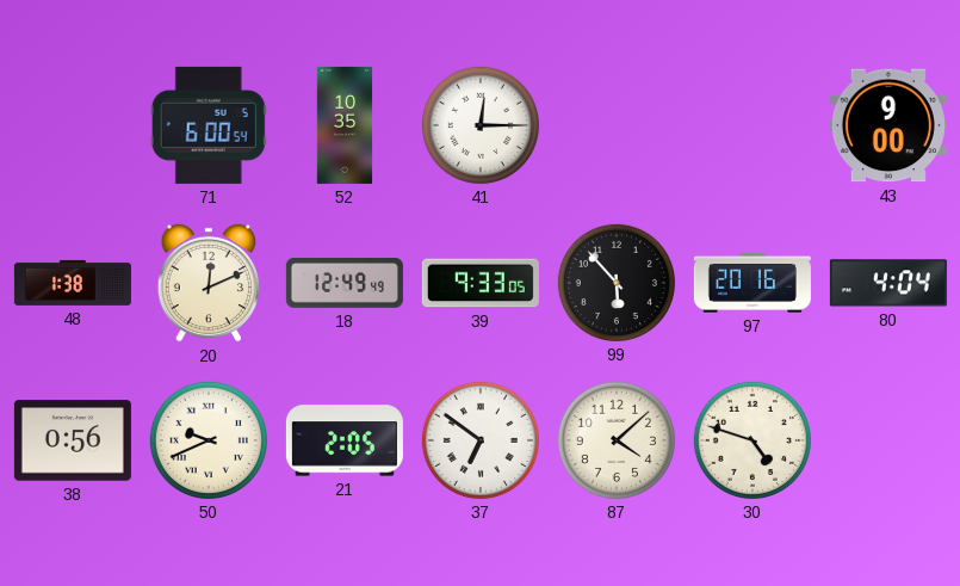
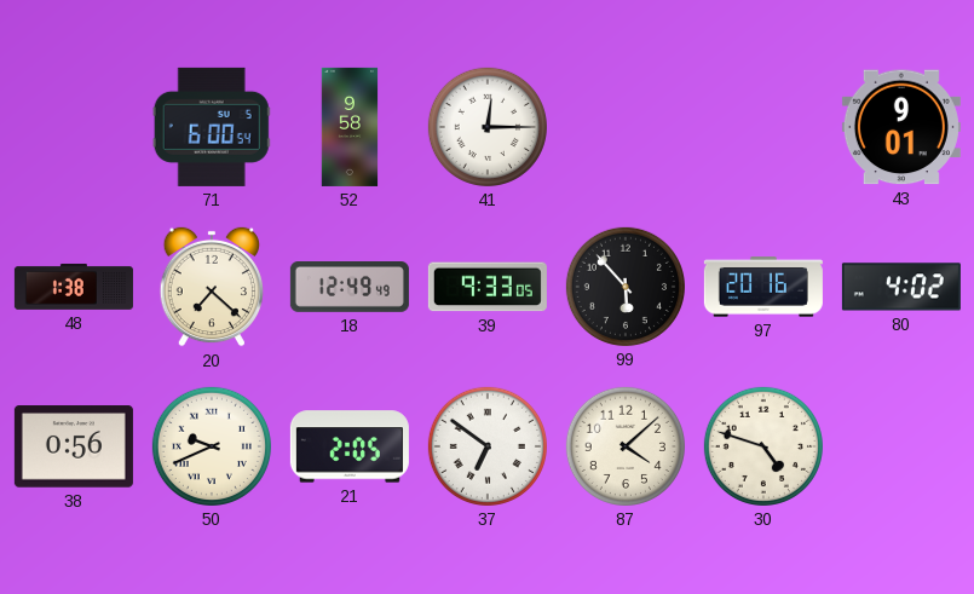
52: 10:35 -> 9:58
43: 9:00 -> 9:01
20: 12:11 -> 7:22
80: 4:04 -> 4:02
